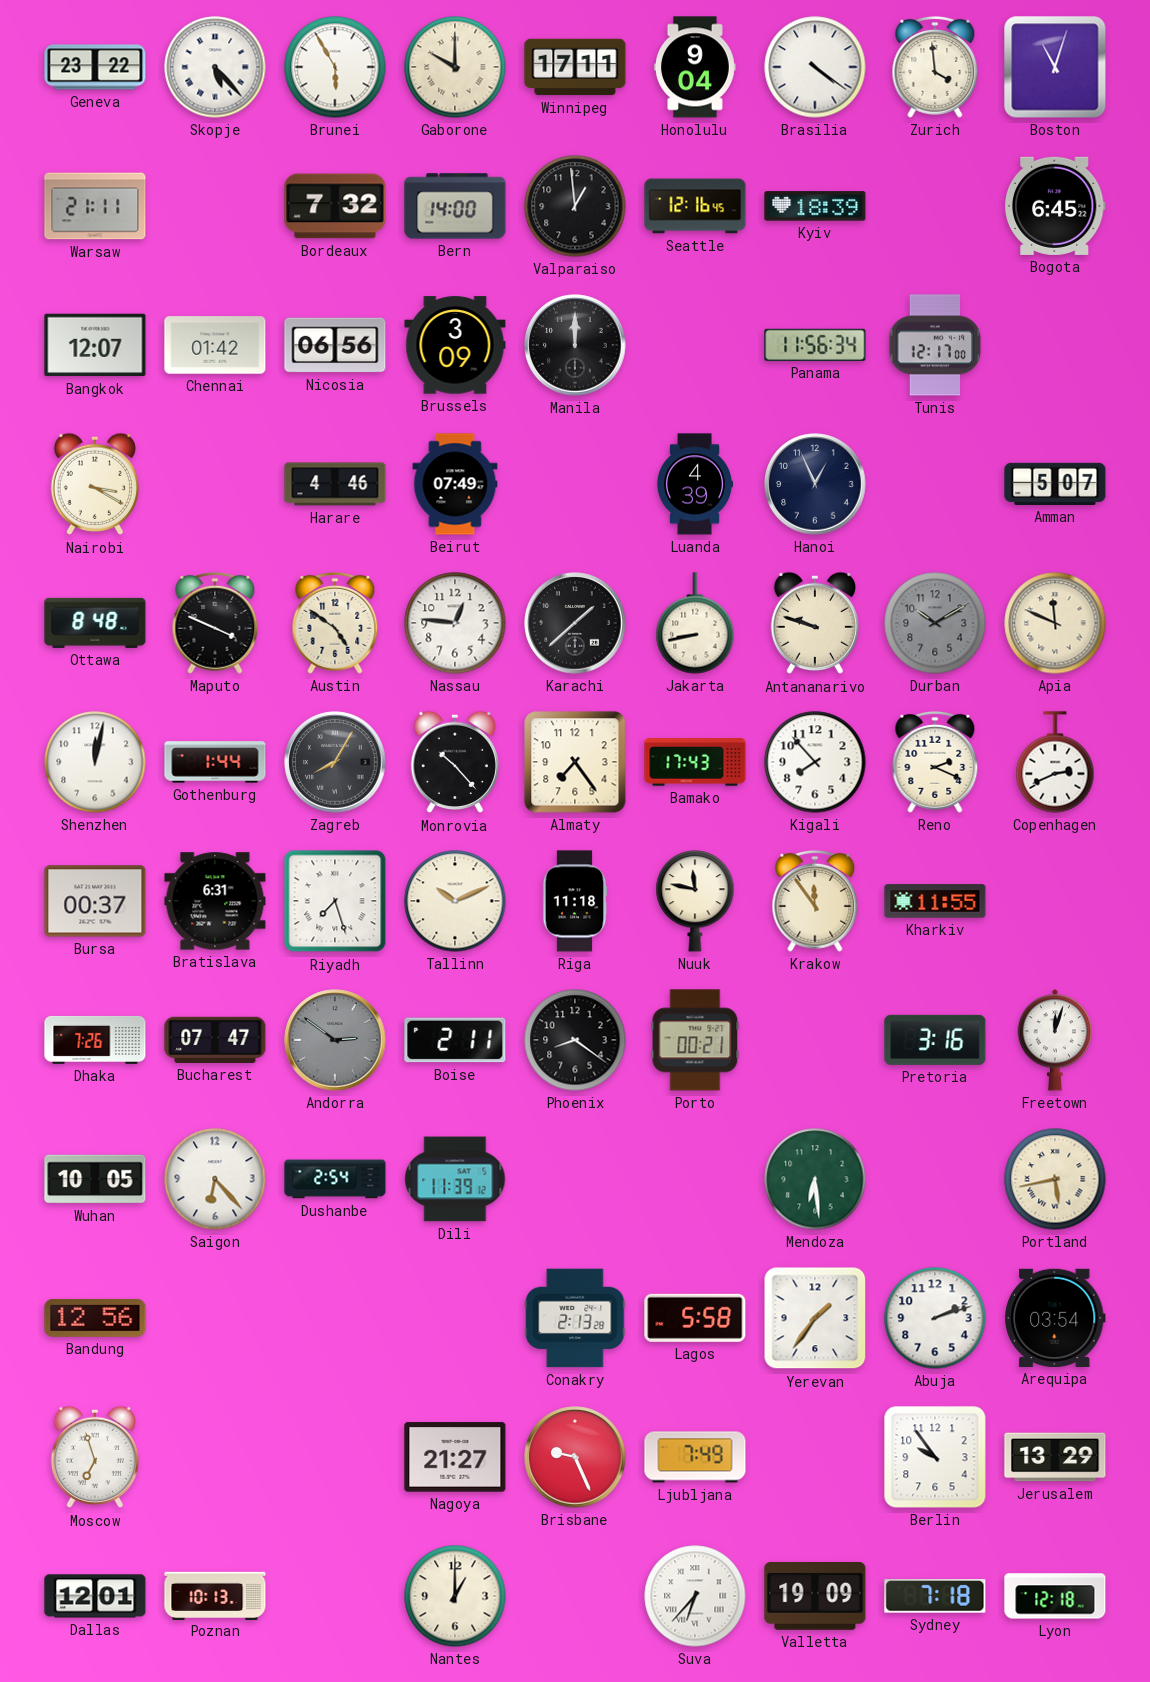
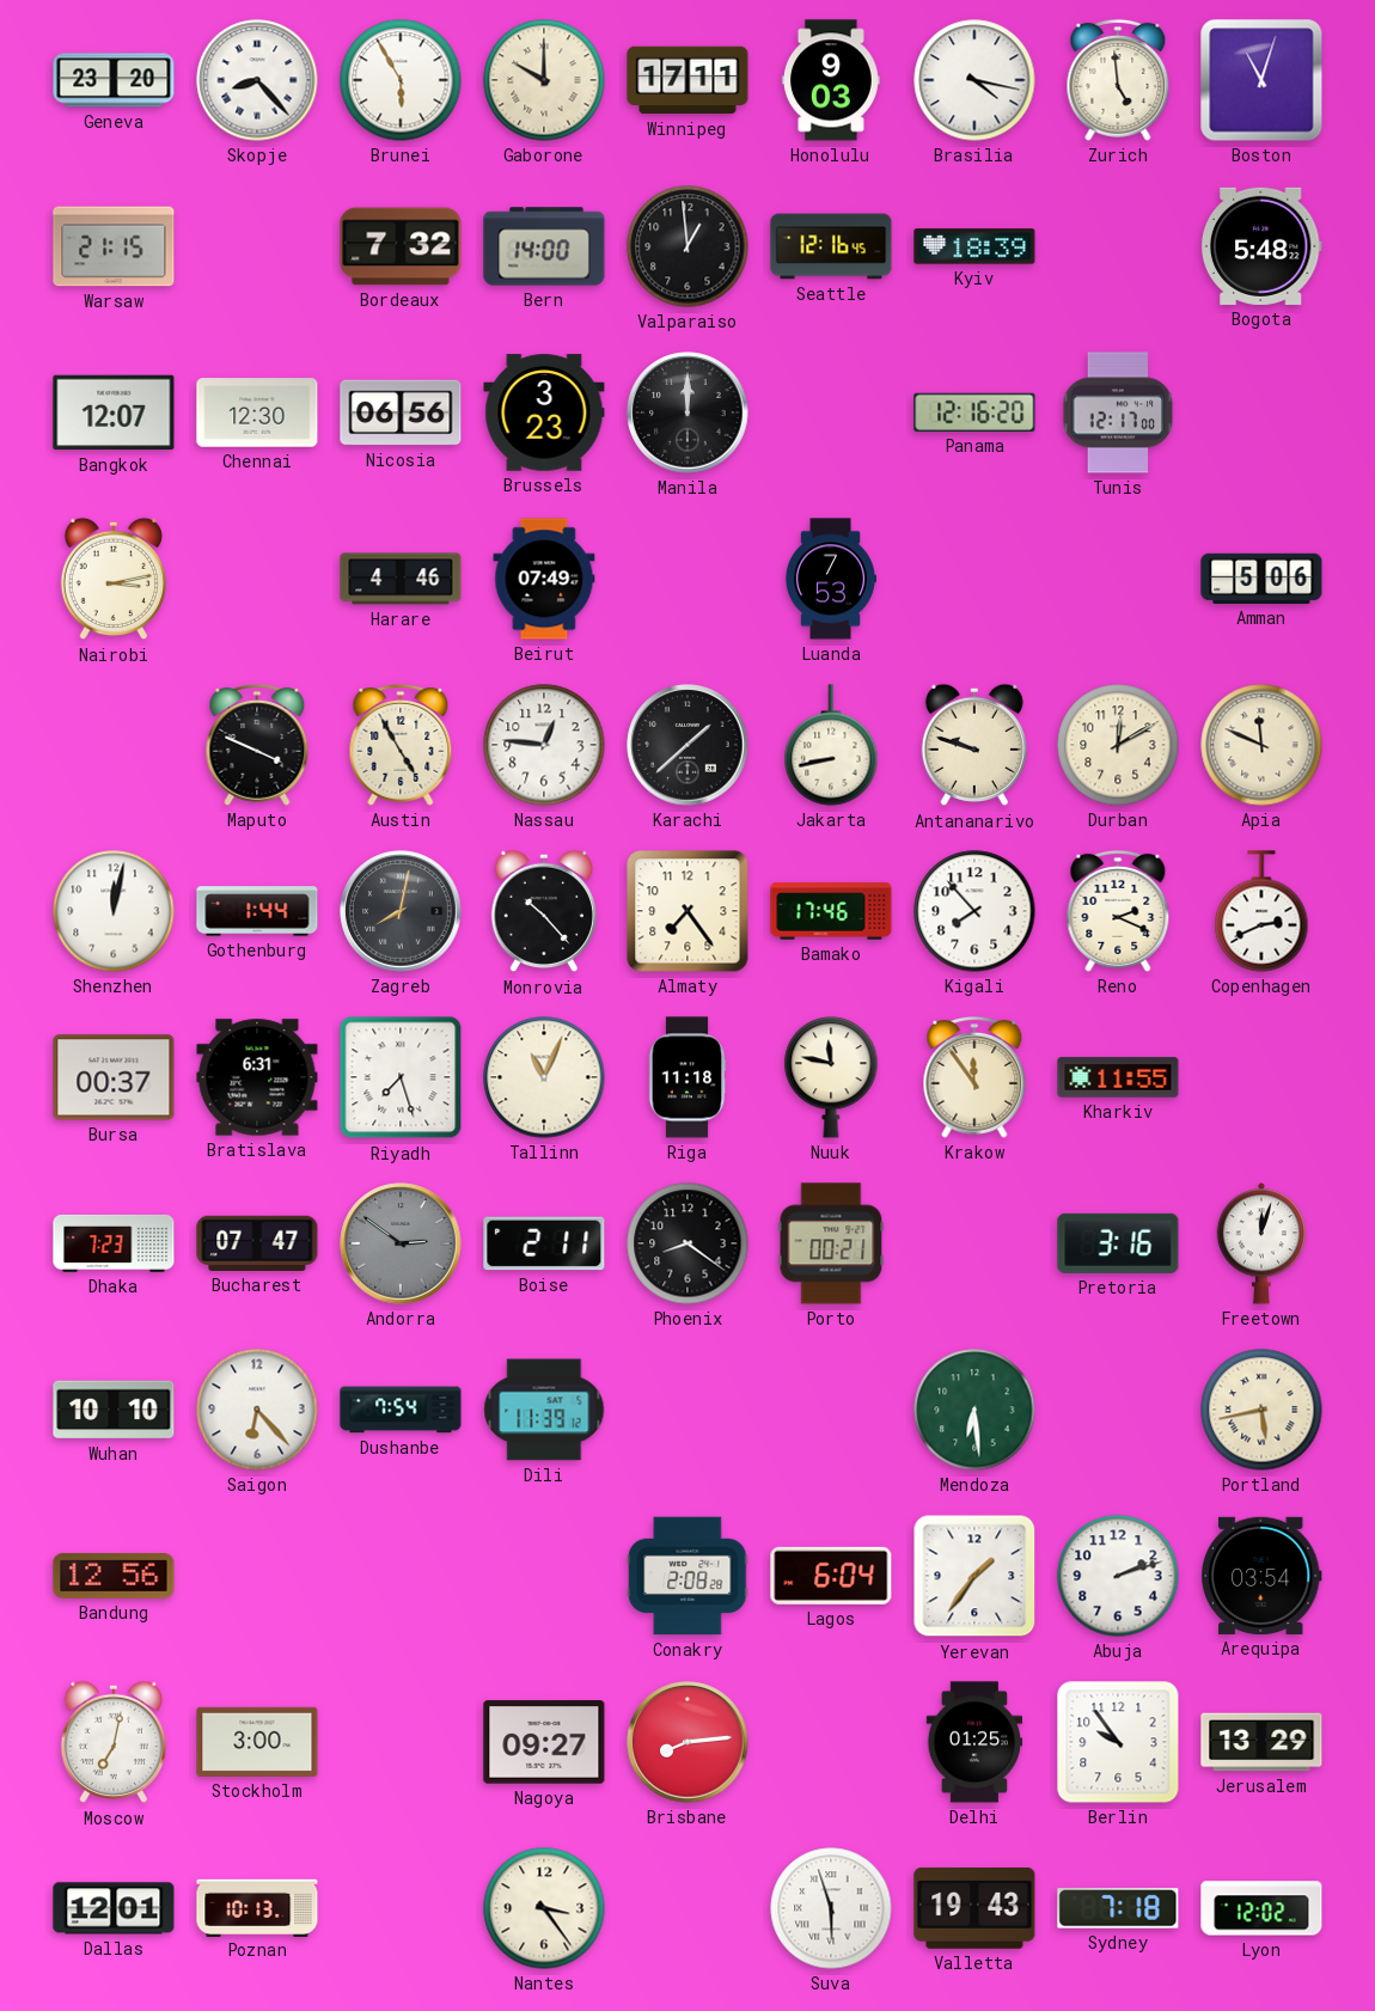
Geneva: 23:22 -> 23:20
Skopje: 5:23 -> 8:23
Honolulu: 9:04 -> 9:03
Brasilia: 4:21 -> 4:17
Zurich: 3:59 -> 4:59
Warsaw: 21:11 -> 21:15
Bogota: 6:45 -> 5:48
Chennai: 01:42 -> 12:30
Brussels: 3:09 -> 3:23
Panama: 11:56 -> 12:16
Nairobi: 3:20 -> 3:13
Luanda: 4:39 -> 7:53
Hanoi: 12:56 -> none
Amman: 5:07 -> 5:06
Ottawa: 8:48 -> none
Austin: 4:51 -> 4:55
Durban: 10:10 -> 12:10
Durban dial: grey -> cream
Zagreb: 8:05 -> 8:02
Bamako: 17:43 -> 17:46
Tallinn: 10:11 -> 11:04
Dhaka: 7:26 -> 7:23
Wuhan: 10:05 -> 10:10
Dushanbe: 2:54 -> 7:54
Conakry: 2:13 -> 2:08
Lagos: 5:58 -> 6:04
Moscow: 6:57 -> 7:02
Stockholm: none -> 3:00
Nagoya: 21:27 -> 09:27
Brisbane: 9:26 -> 8:14
Ljubljana: 7:49 -> none
Delhi: none -> 01:25
Nantes: 1:00 -> 3:24
Suva: 6:37 -> 5:57
Valletta: 19:09 -> 19:43
Lyon: 12:18 -> 12:02
